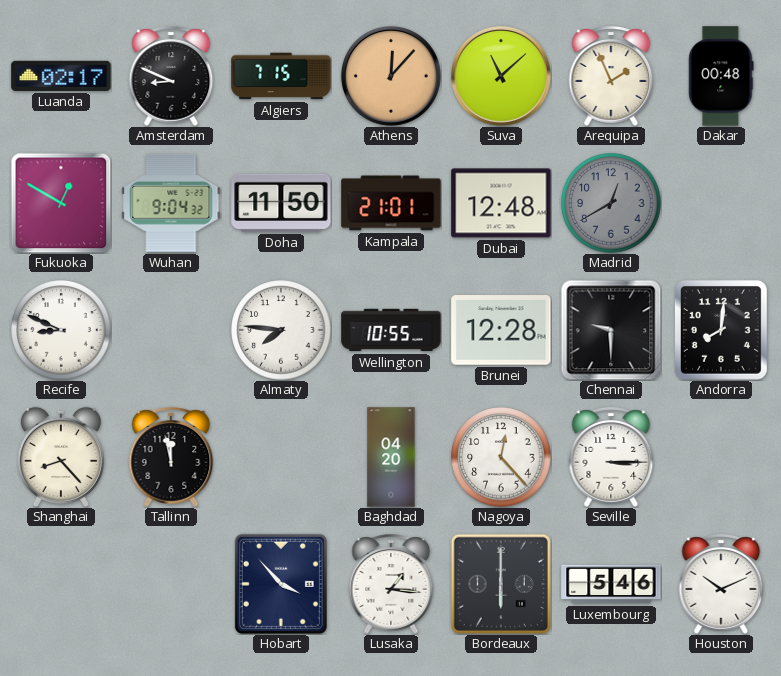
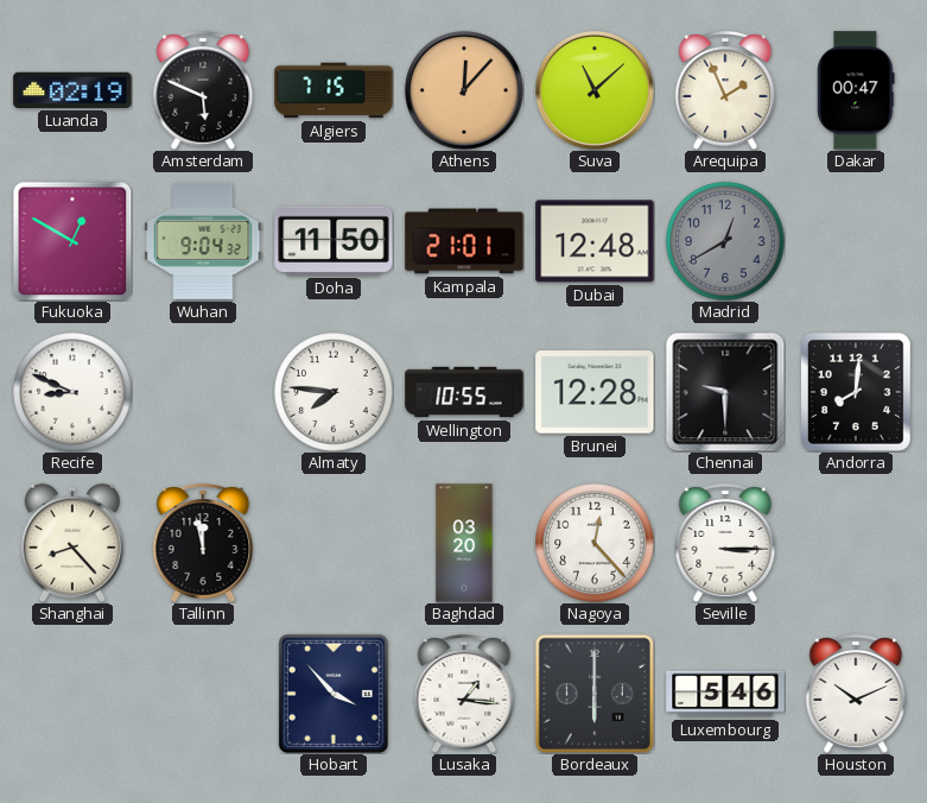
Luanda: 02:17 -> 02:19
Amsterdam: 8:49 -> 5:49
Dakar: 00:48 -> 00:47
Baghdad: 04:20 -> 03:20
